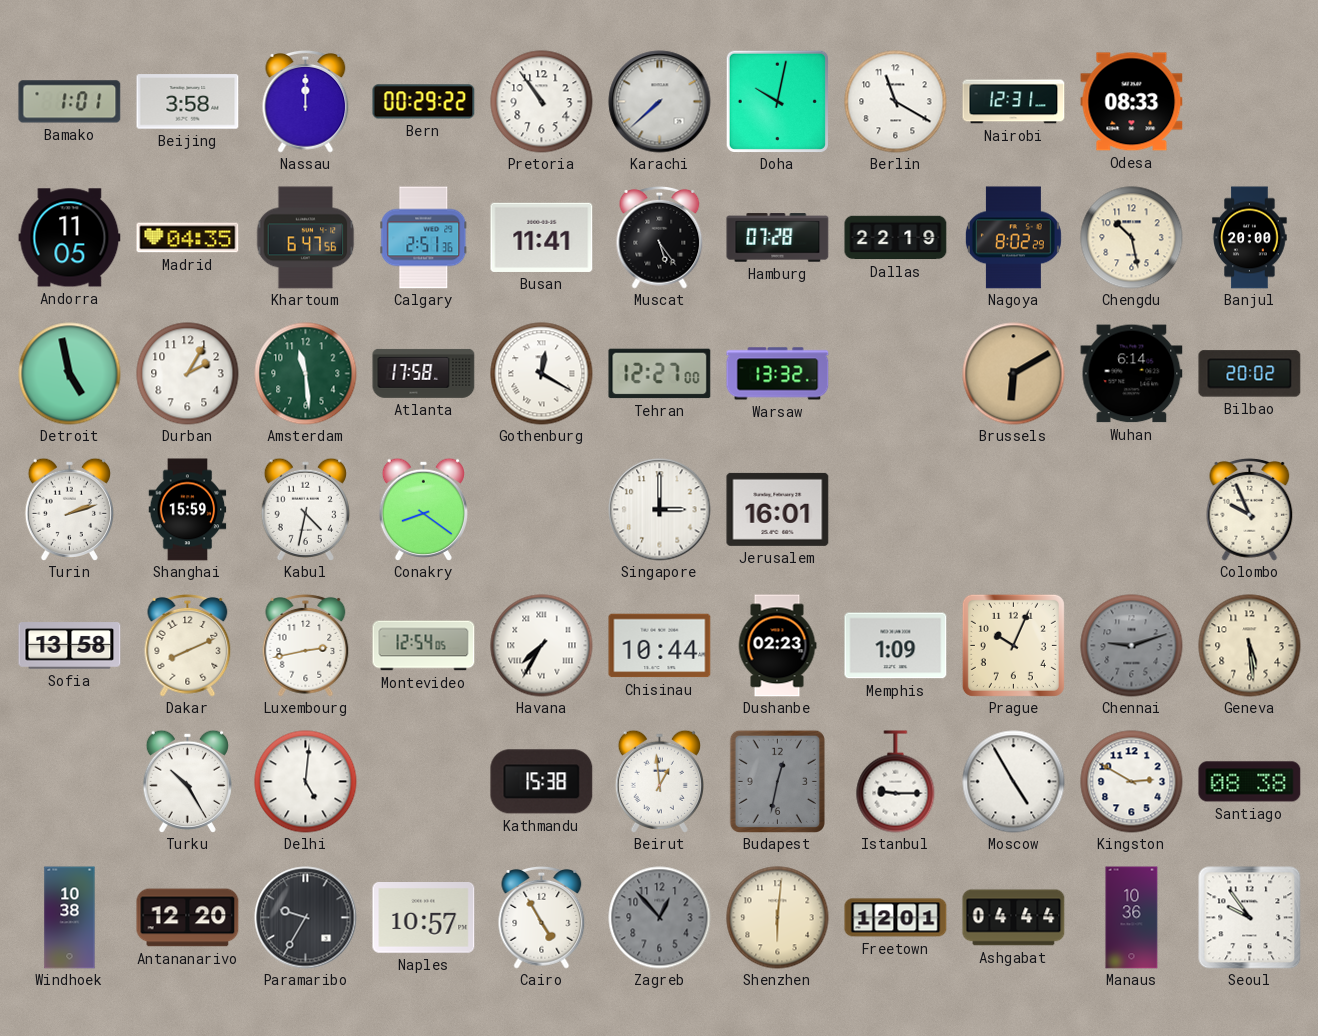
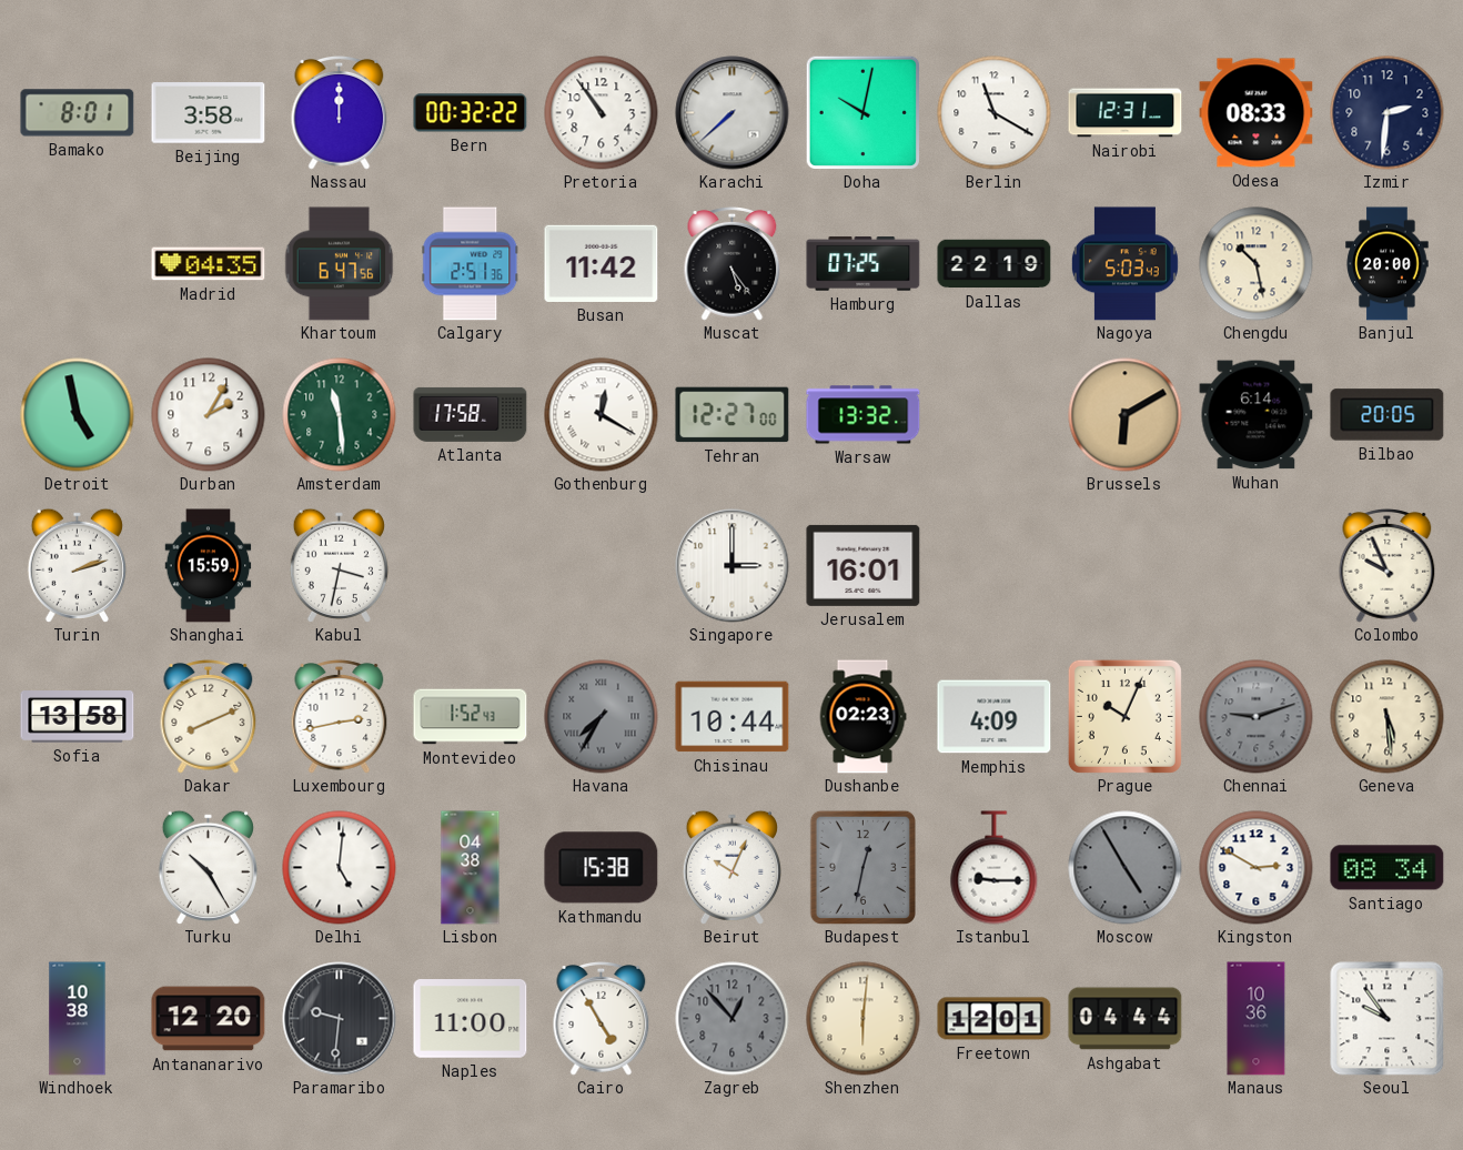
Bamako: 1:01 -> 8:01
Bern: 00:29 -> 00:32
Izmir: none -> 2:31
Andorra: 11:05 -> none
Busan: 11:41 -> 11:42
Hamburg: 07:28 -> 07:25
Nagoya: 8:02 -> 5:03
Bilbao: 20:02 -> 20:05
Kabul: 4:32 -> 3:32
Conakry: 8:21 -> none
Montevideo: 12:54 -> 1:52
Havana dial: white -> grey
Memphis: 1:09 -> 4:09
Lisbon: none -> 04:38
Beirut: 12:59 -> 10:04
Moscow dial: white -> grey
Santiago: 08:38 -> 08:34
Paramaribo: 9:35 -> 9:31
Naples: 10:57 -> 11:00
